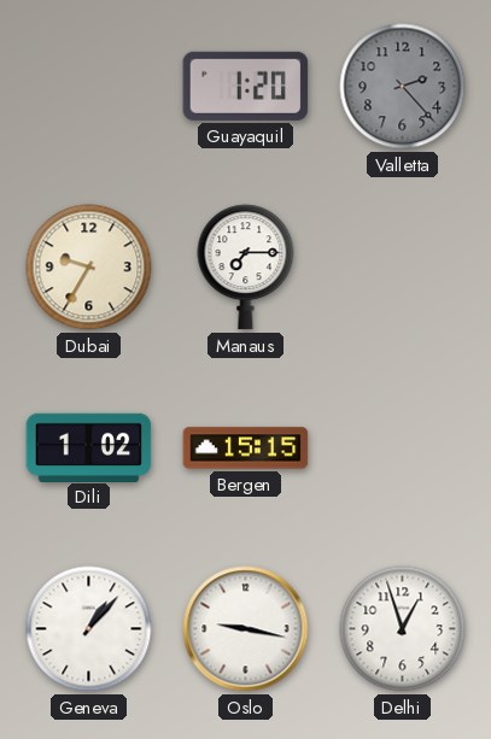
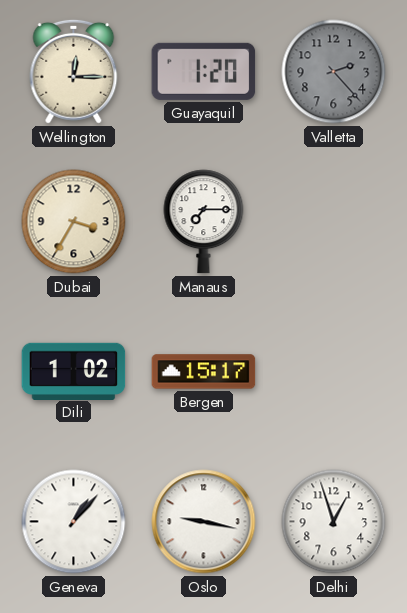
Wellington: none -> 12:15
Dubai: 9:35 -> 3:35
Bergen: 15:15 -> 15:17
